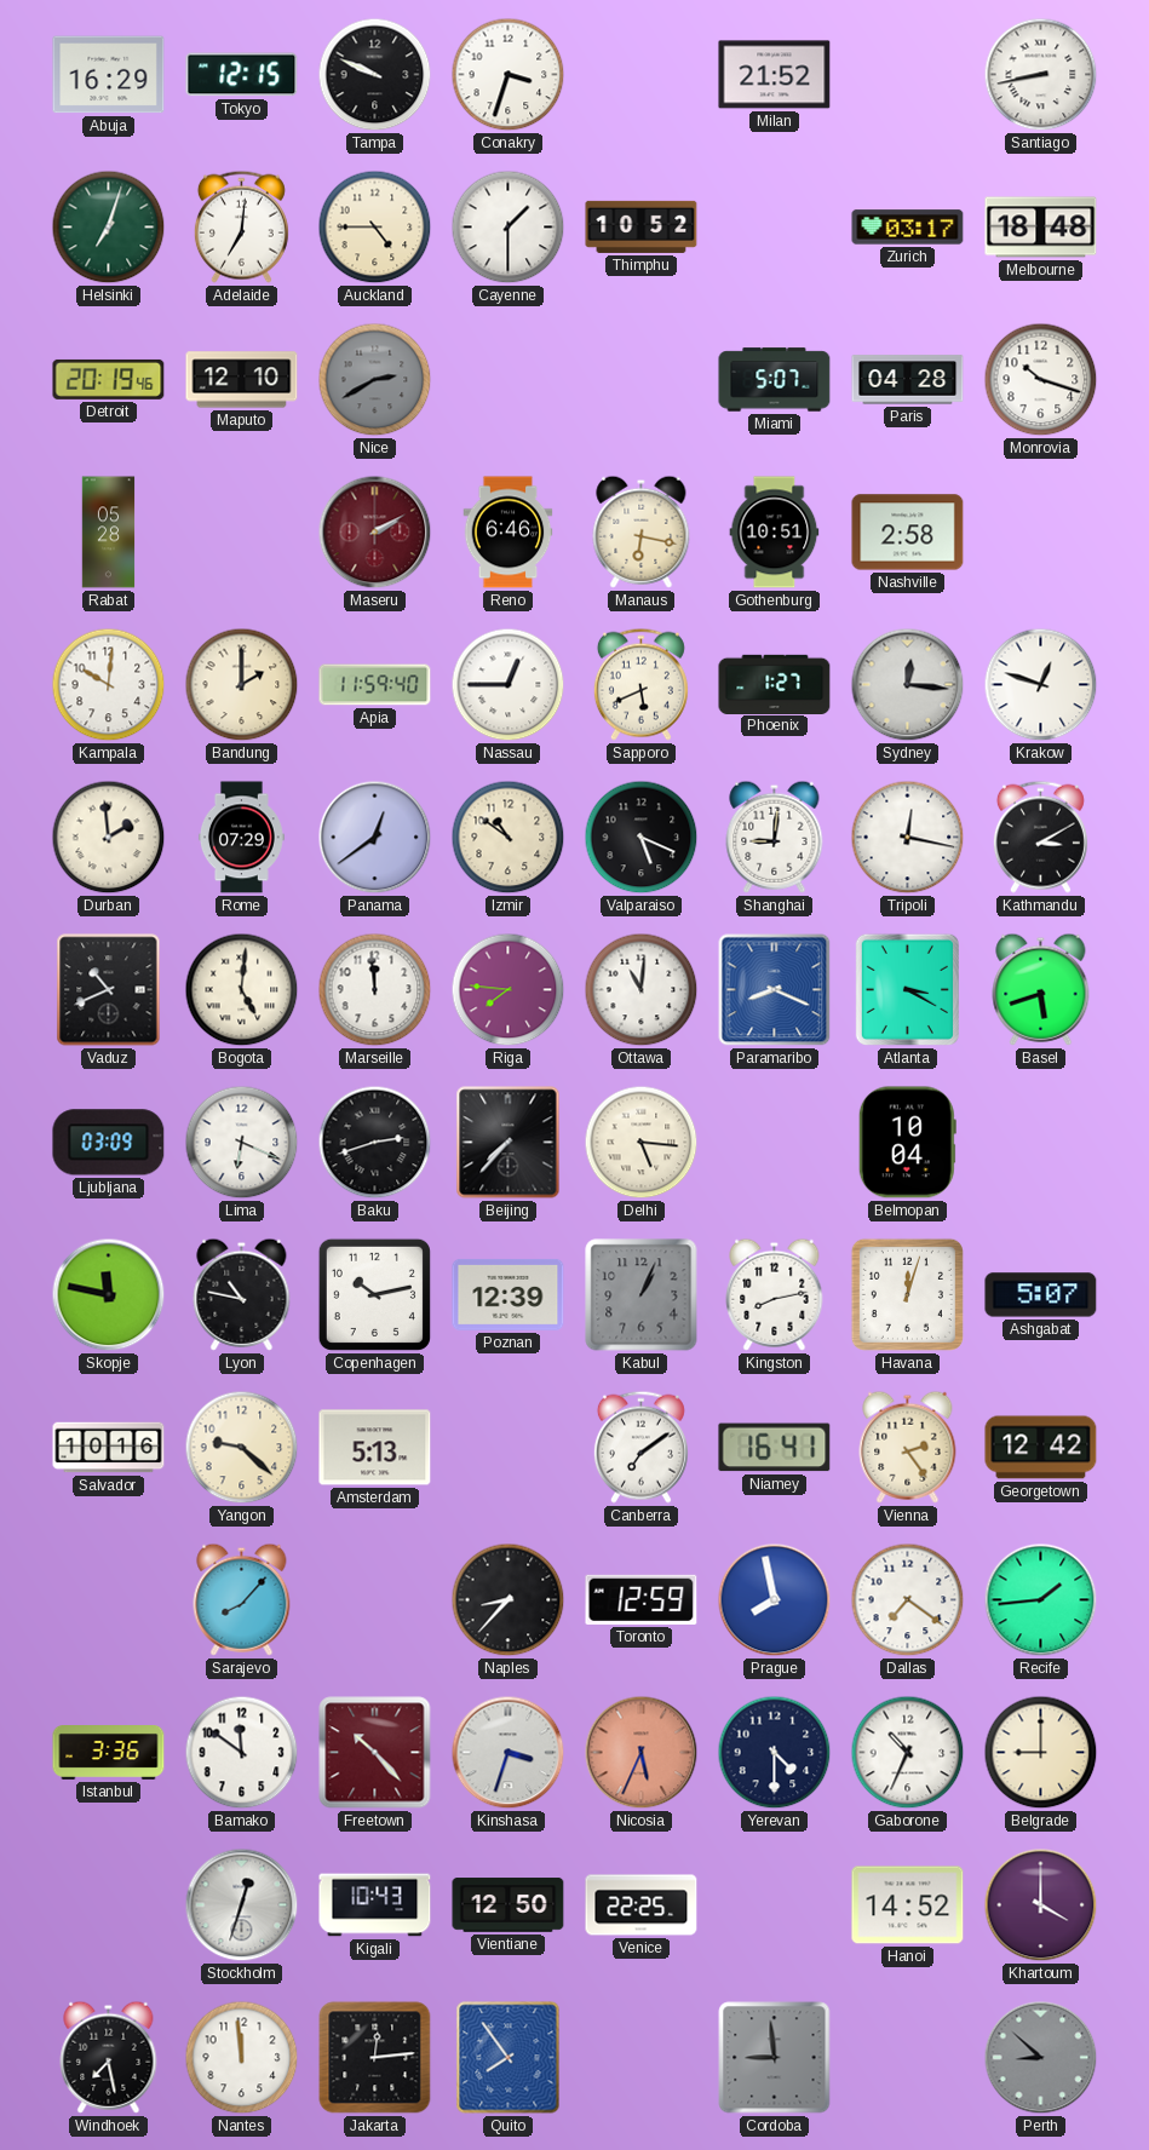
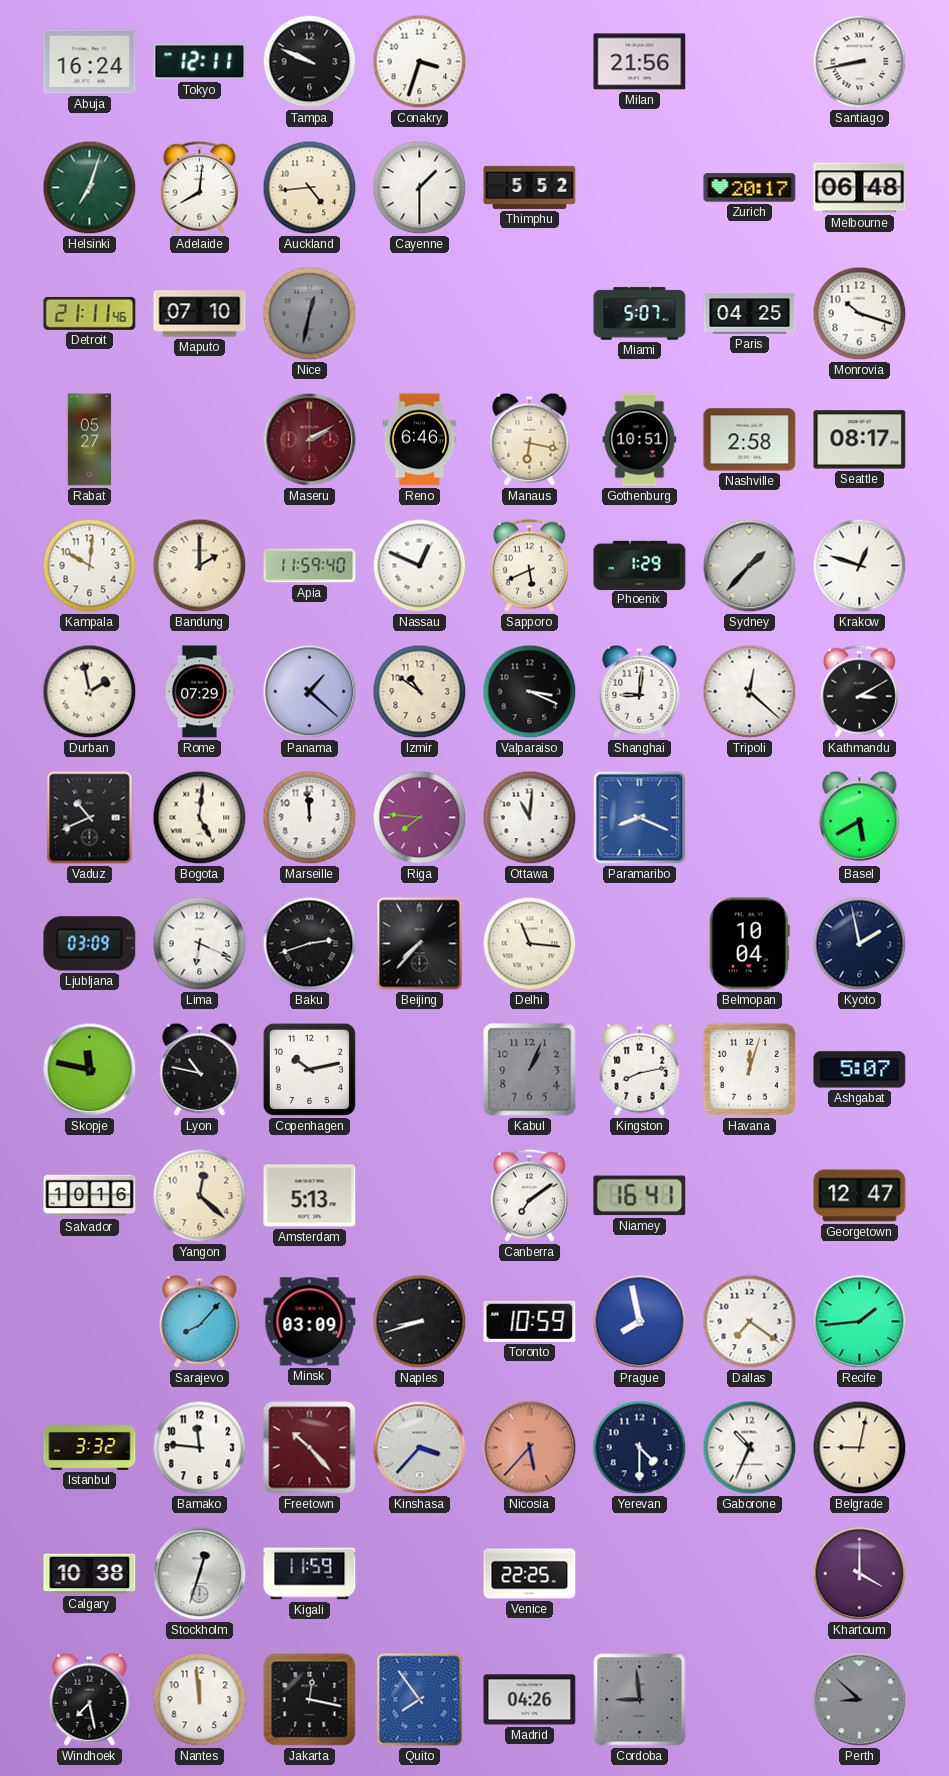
Abuja: 16:29 -> 16:24
Tokyo: 12:15 -> 12:11
Milan: 21:52 -> 21:56
Adelaide: 7:01 -> 8:01
Auckland: 4:45 -> 4:44
Thimphu: 10:52 -> 5:52
Zurich: 03:17 -> 20:17
Melbourne: 18:48 -> 06:48
Detroit: 20:19 -> 21:11
Maputo: 12:10 -> 07:10
Nice: 2:40 -> 12:32
Paris: 04:28 -> 04:25
Rabat: 05:28 -> 05:27
Seattle: none -> 08:17
Nassau: 12:45 -> 12:49
Phoenix: 1:27 -> 1:29
Sydney: 12:16 -> 1:37
Durban: 1:59 -> 1:58
Panama: 12:39 -> 1:22
Valparaiso: 5:19 -> 3:19
Tripoli: 12:17 -> 12:22
Atlanta: 3:20 -> none
Basel: 5:42 -> 5:40
Delhi: 5:16 -> 11:16
Kyoto: none -> 1:58
Poznan: 12:39 -> none
Yangon: 9:22 -> 12:22
Vienna: 2:24 -> none
Georgetown: 12:42 -> 12:47
Minsk: none -> 03:09
Naples: 8:37 -> 8:42
Toronto: 12:59 -> 10:59
Istanbul: 3:36 -> 3:32
Bamako: 11:51 -> 11:46
Kinshasa: 3:33 -> 3:37
Nicosia: 5:34 -> 5:37
Belgrade: 9:00 -> 9:02
Calgary: none -> 10:38
Kigali: 10:43 -> 11:59
Vientiane: 12:50 -> none
Hanoi: 14:52 -> none
Jakarta: 12:14 -> 12:17
Madrid: none -> 04:26
